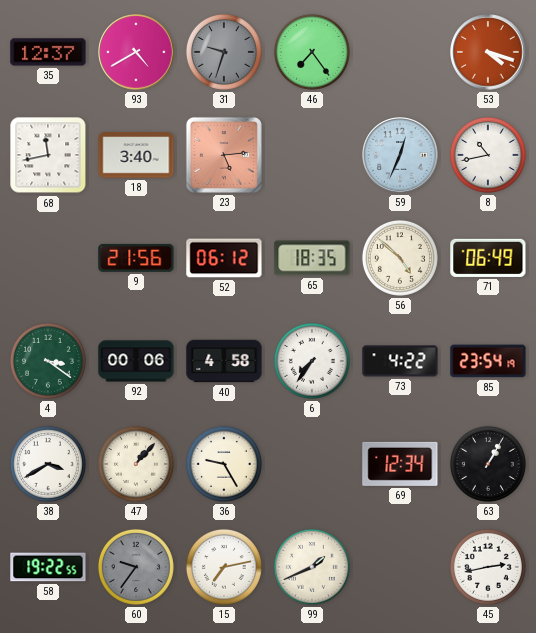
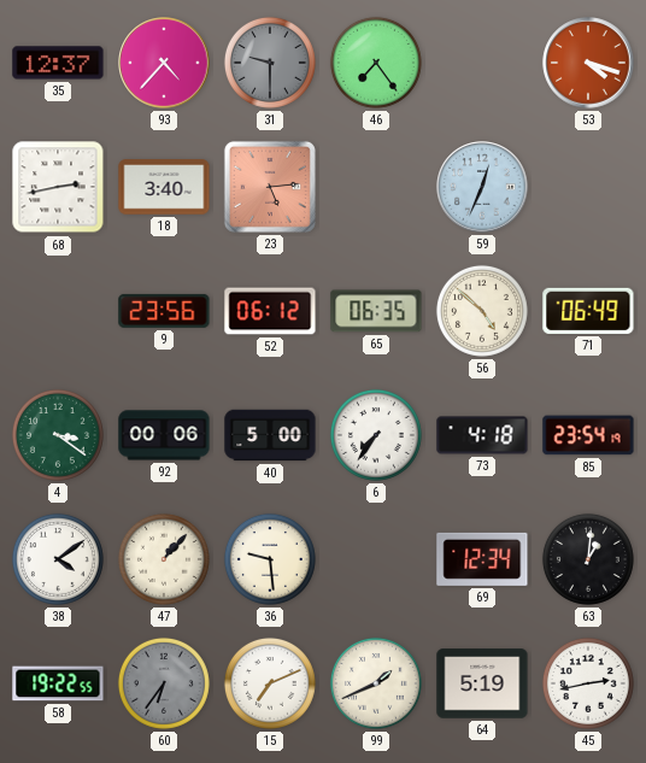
93: 4:40 -> 4:37
31: 9:33 -> 9:30
68: 11:43 -> 2:43
8: 10:43 -> none
9: 21:56 -> 23:56
65: 18:35 -> 06:35
40: 4:58 -> 5:00
73: 4:22 -> 4:18
38: 3:40 -> 4:09
36: 9:25 -> 9:29
63: 1:05 -> 1:01
60: 9:36 -> 6:36
15: 7:13 -> 7:11
64: none -> 5:19
